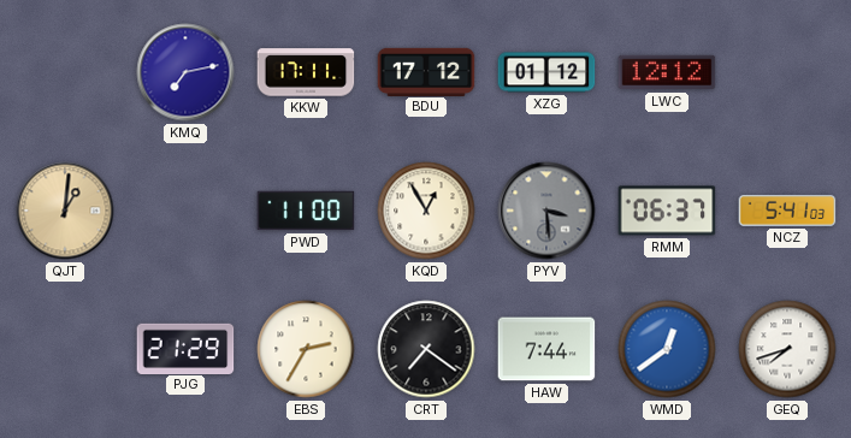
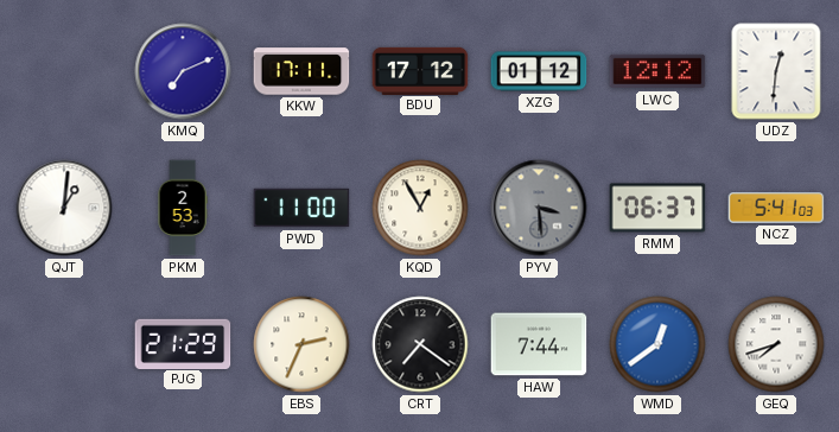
KMQ: 7:13 -> 7:11
UDZ: none -> 12:31
QJT dial: champagne -> white
PKM: none -> 2:53
EBS: 2:35 -> 2:34
